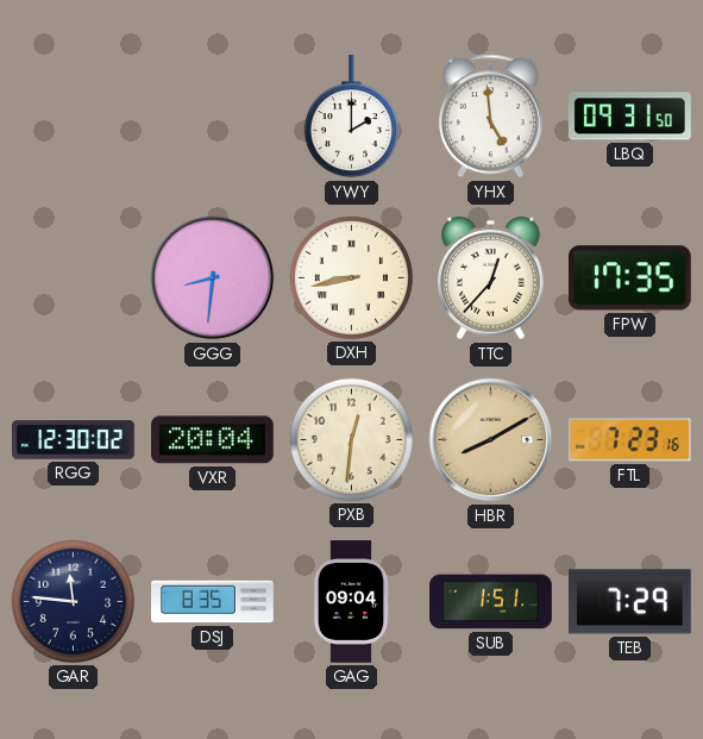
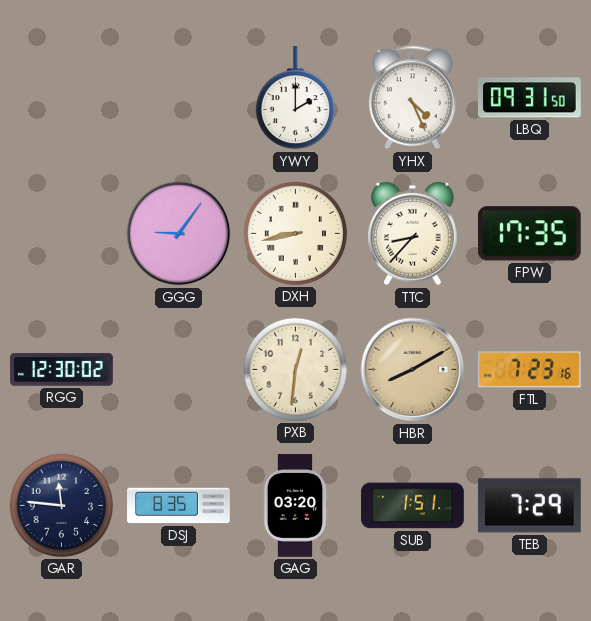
YHX: 4:59 -> 4:26
GGG: 8:31 -> 9:06
TTC: 12:37 -> 8:37
VXR: 20:04 -> none
GAG: 09:04 -> 03:20
